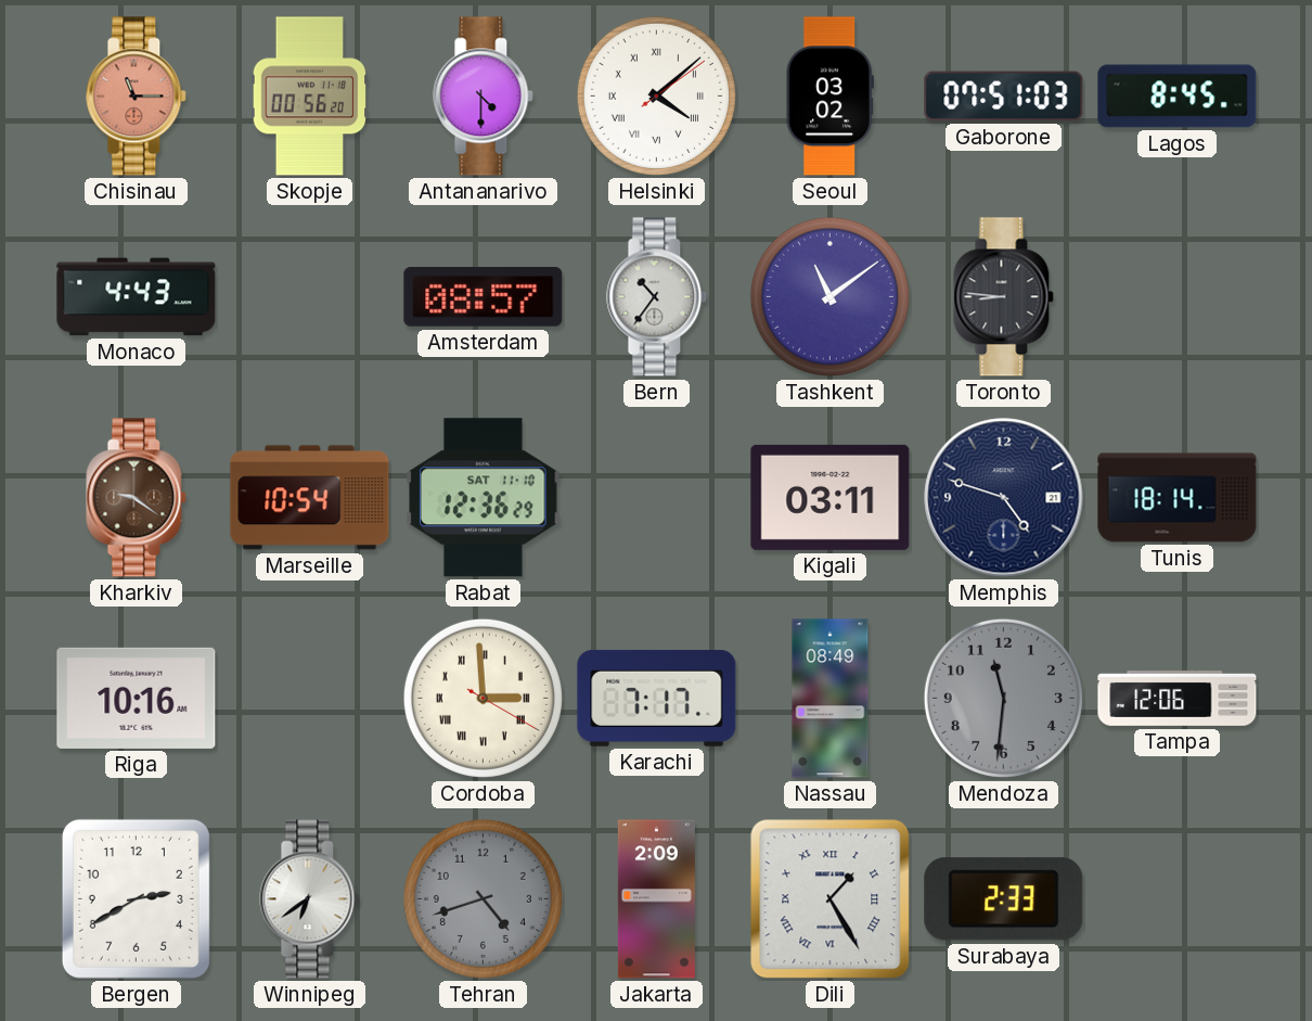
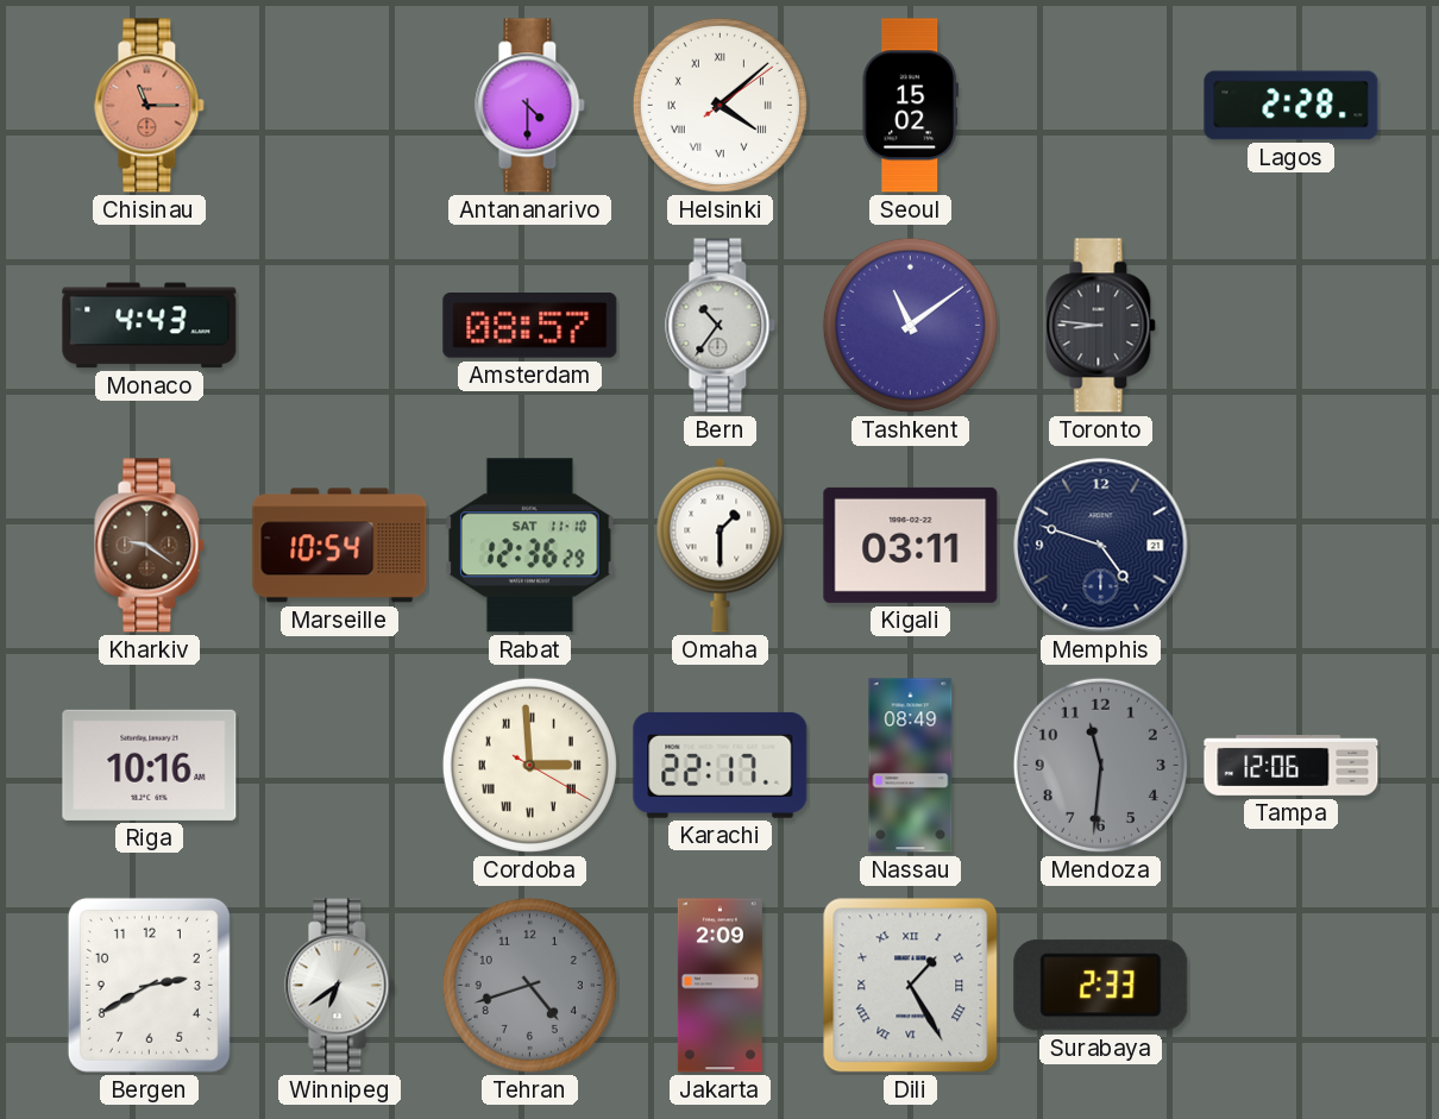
Skopje: 00:56 -> none
Seoul: 03:02 -> 15:02
Gaborone: 07:51 -> none
Lagos: 8:45 -> 2:28
Omaha: none -> 1:30
Tunis: 18:14 -> none
Karachi: 7:17 -> 22:17
